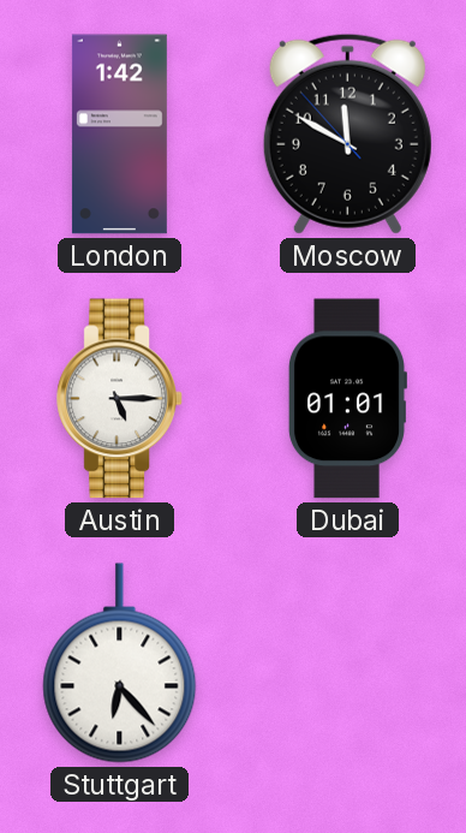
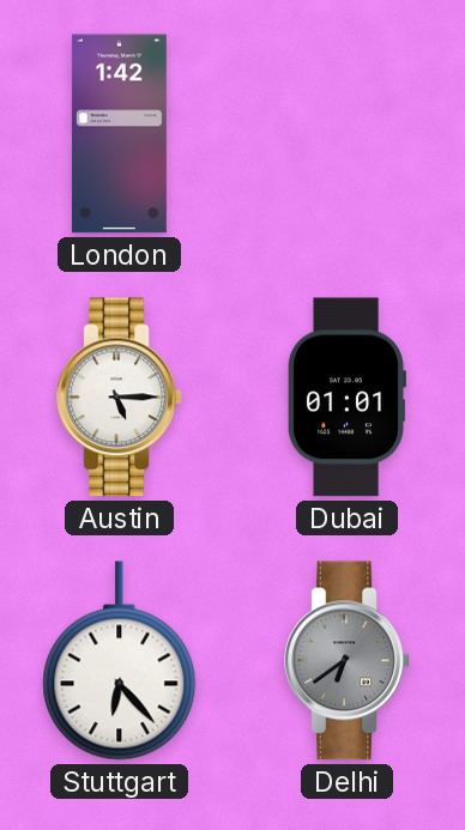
Moscow: 11:49 -> none
Delhi: none -> 6:39
